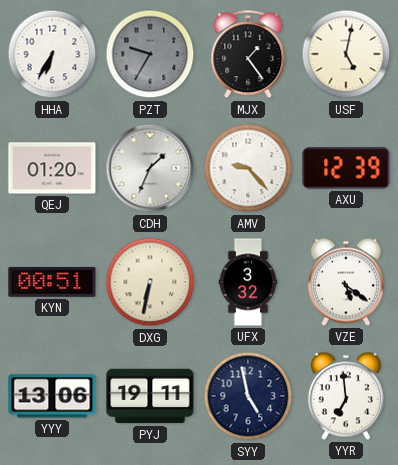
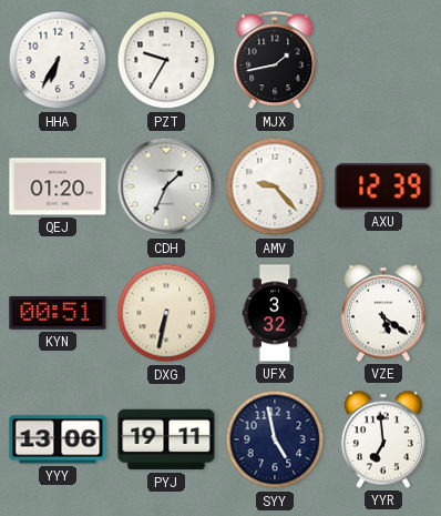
PZT dial: grey -> white
MJX: 1:24 -> 1:43
USF: 5:02 -> none
